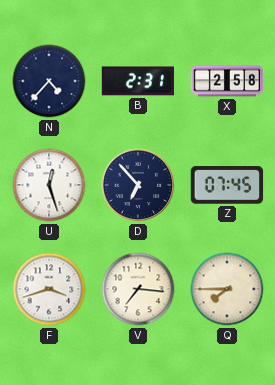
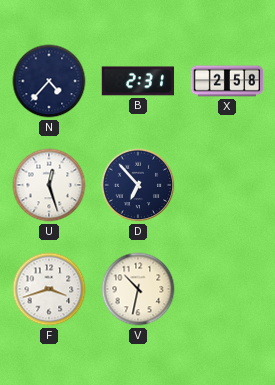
Z: 07:45 -> none
V: 7:16 -> 10:32
Q: 7:45 -> none
